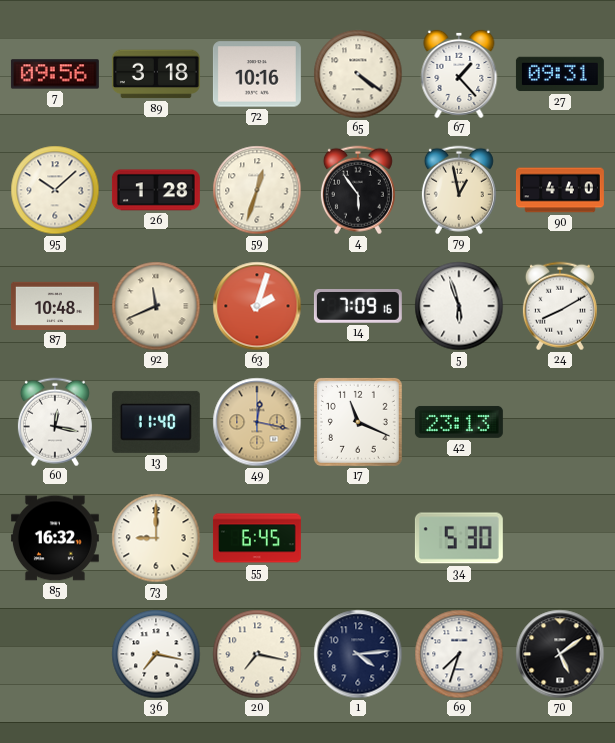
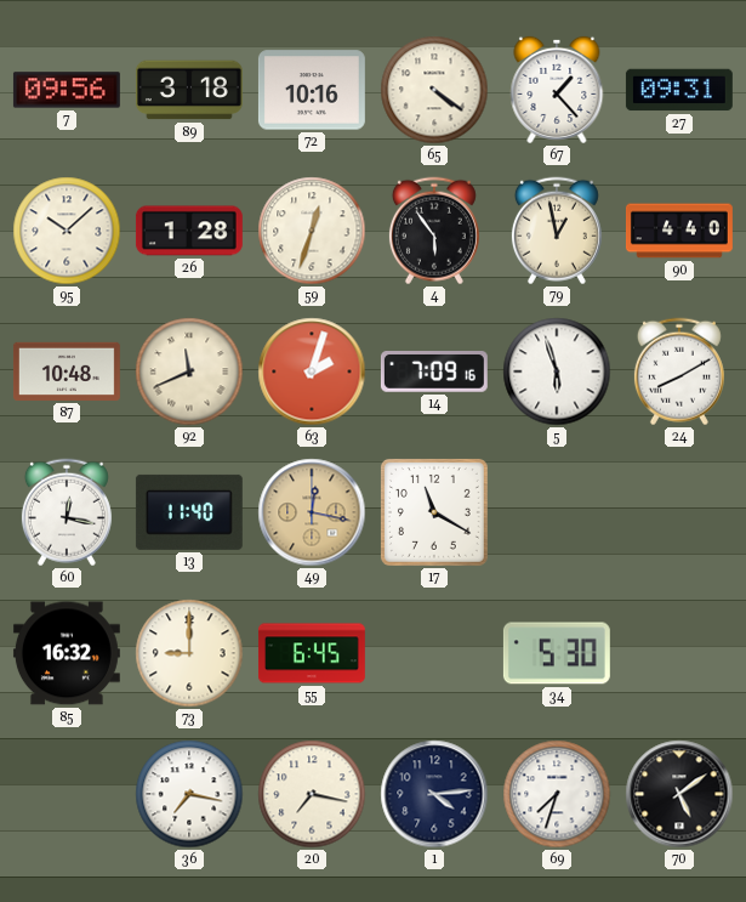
17: 11:19 -> 11:20
42: 23:13 -> none
